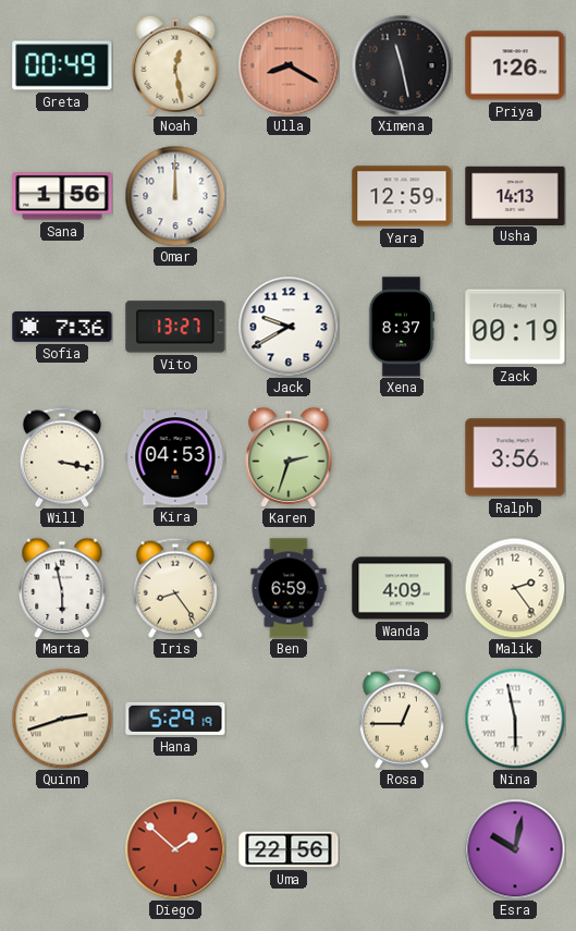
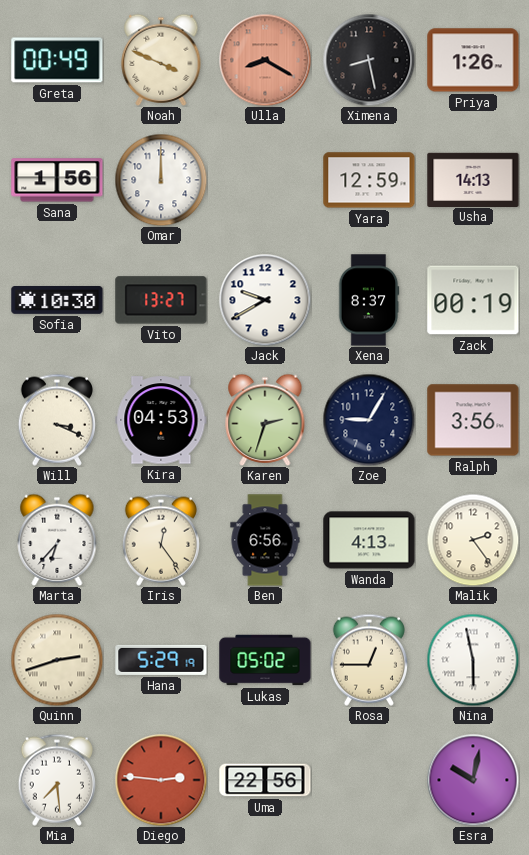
Noah: 12:28 -> 3:49
Ximena: 11:28 -> 8:28
Sofia: 7:36 -> 10:30
Will: 3:17 -> 3:19
Zoe: none -> 9:05
Marta: 5:58 -> 6:37
Iris: 8:24 -> 12:24
Ben: 6:59 -> 6:56
Wanda: 4:09 -> 4:13
Lukas: none -> 05:02
Mia: none -> 7:29
Diego: 1:52 -> 2:46
